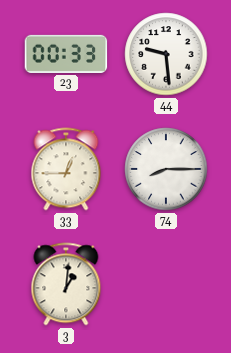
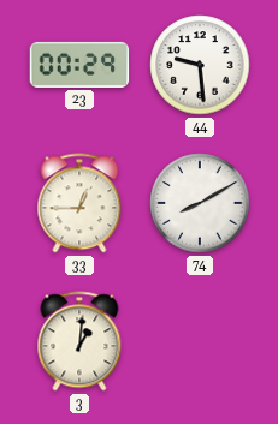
23: 00:33 -> 00:29
74: 8:15 -> 8:10
